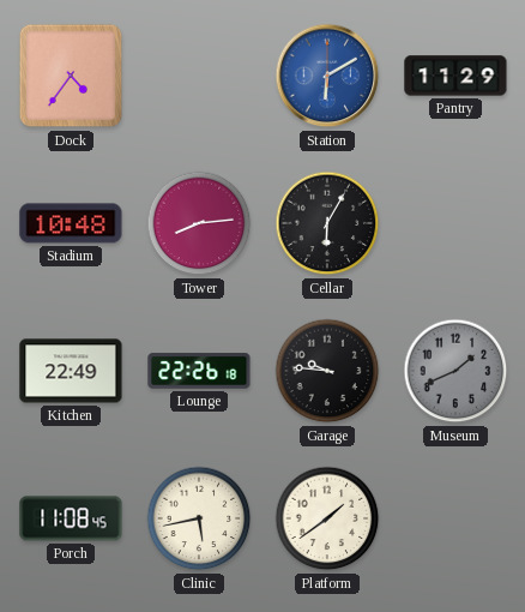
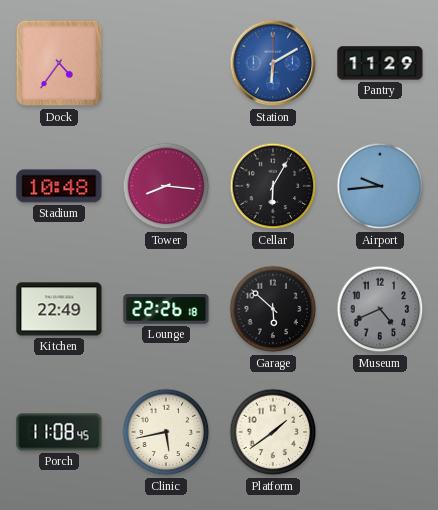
Tower: 8:14 -> 8:16
Airport: none -> 9:44
Garage: 9:46 -> 5:52
Museum: 1:41 -> 4:41
